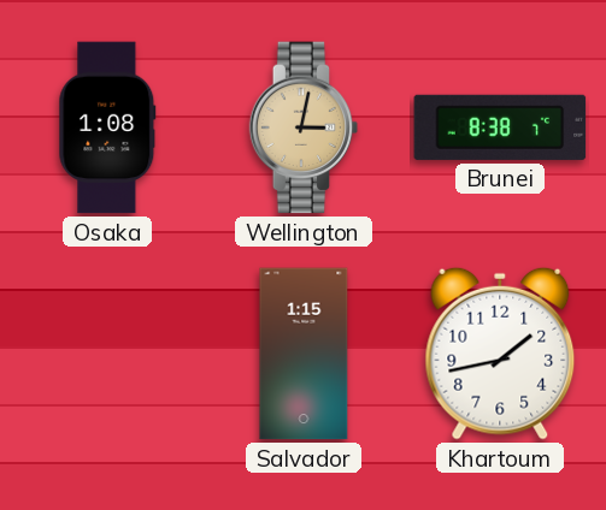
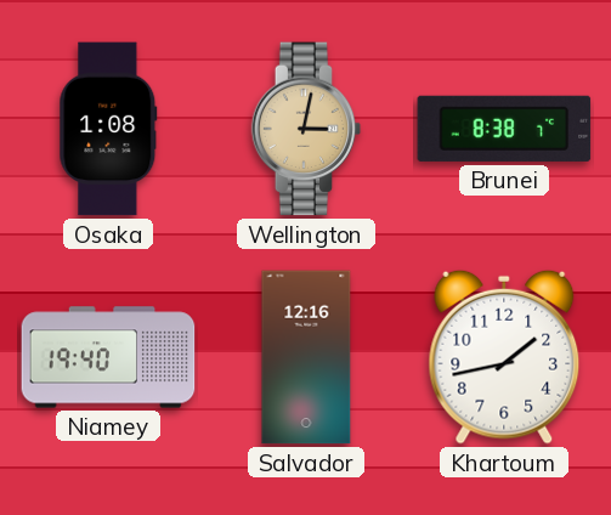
Niamey: none -> 19:40
Salvador: 1:15 -> 12:16
